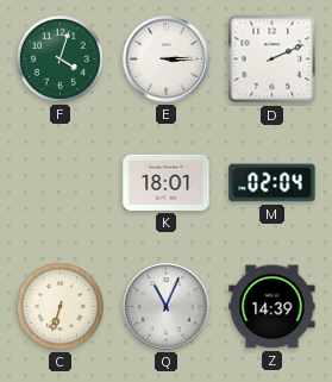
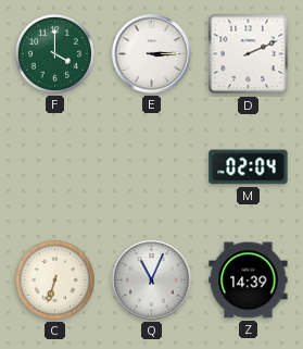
F: 4:03 -> 4:00
K: 18:01 -> none
